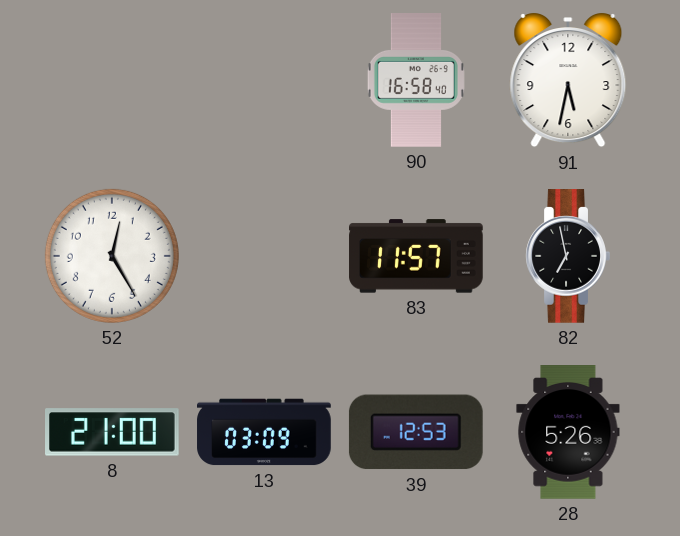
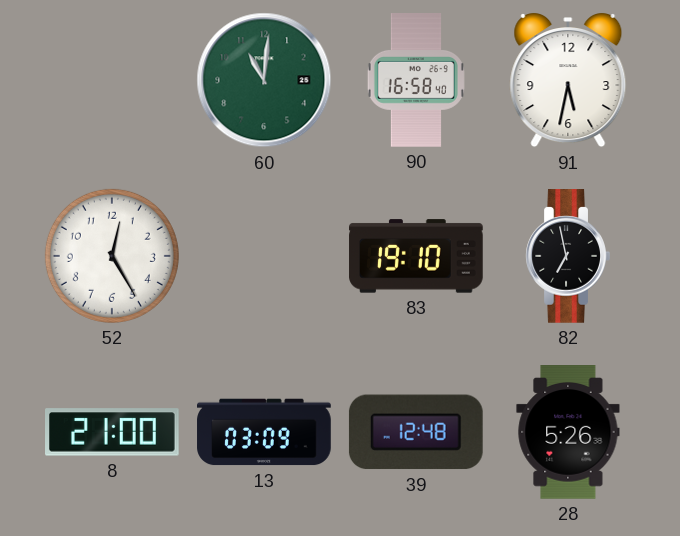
60: none -> 11:01
83: 11:57 -> 19:10
39: 12:53 -> 12:48
